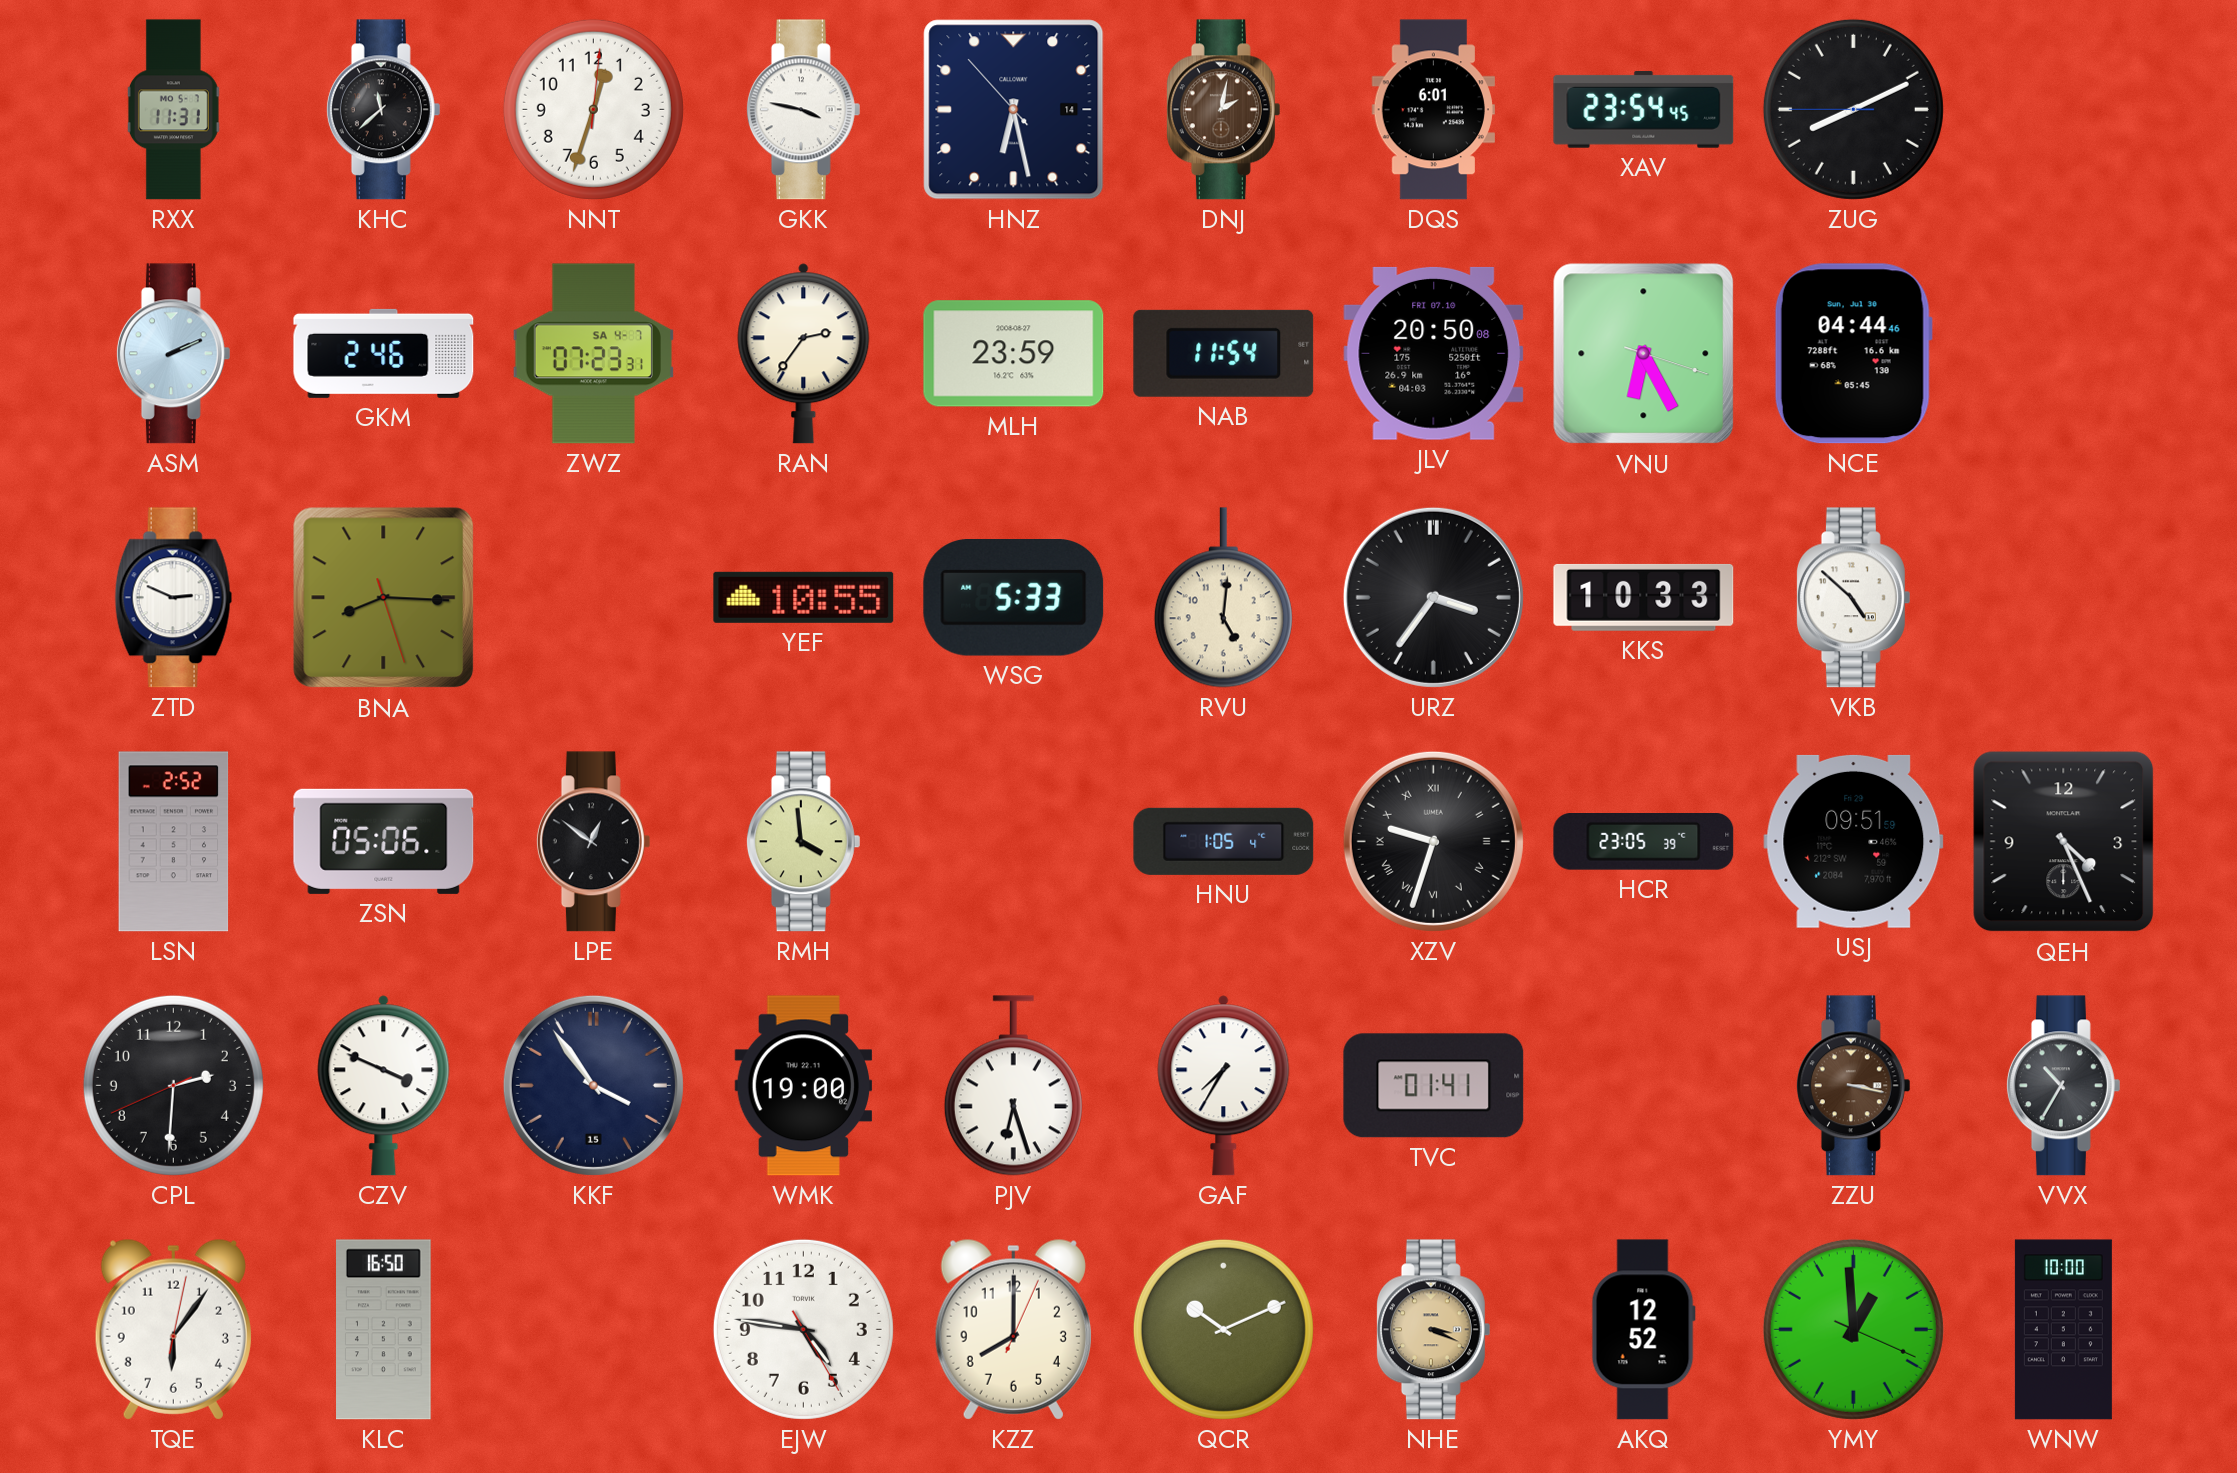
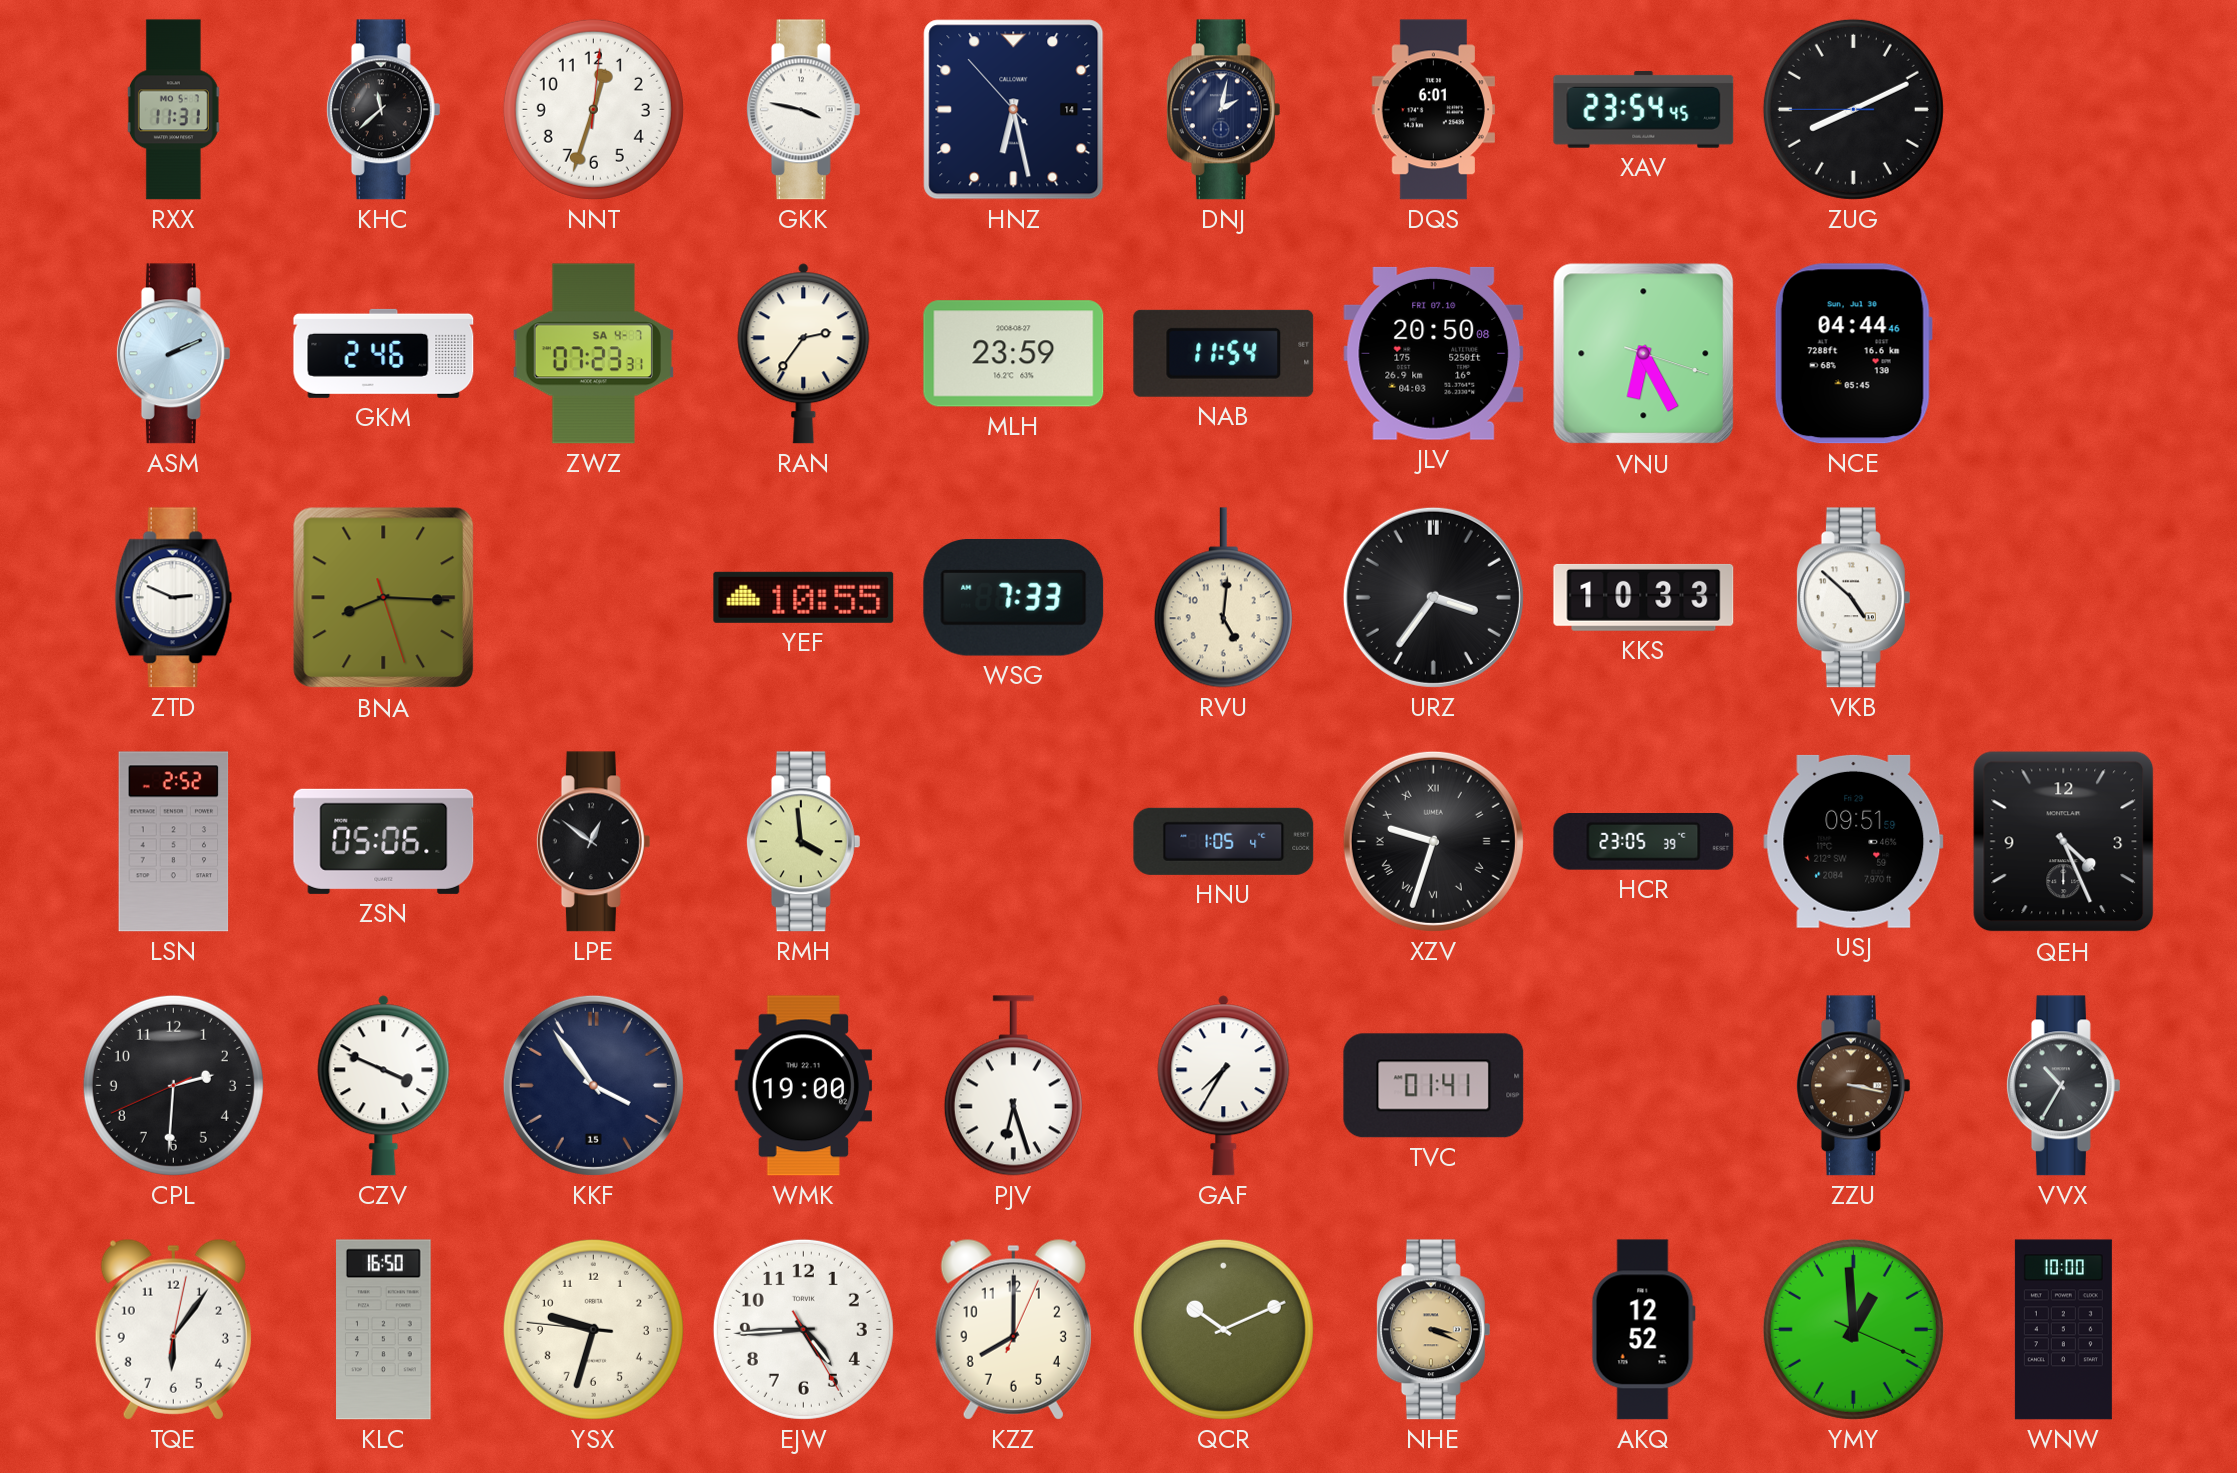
DNJ dial: brown -> navy
WSG: 5:33 -> 7:33
YSX: none -> 9:32
EJW: 4:46 -> 4:44
